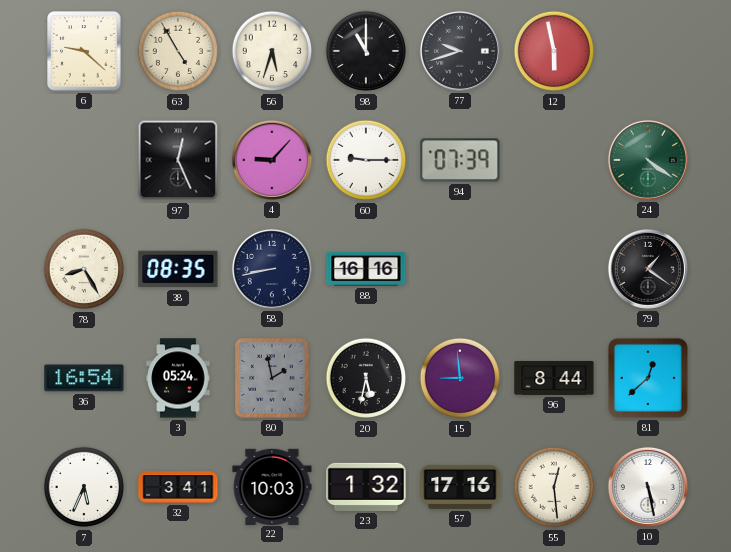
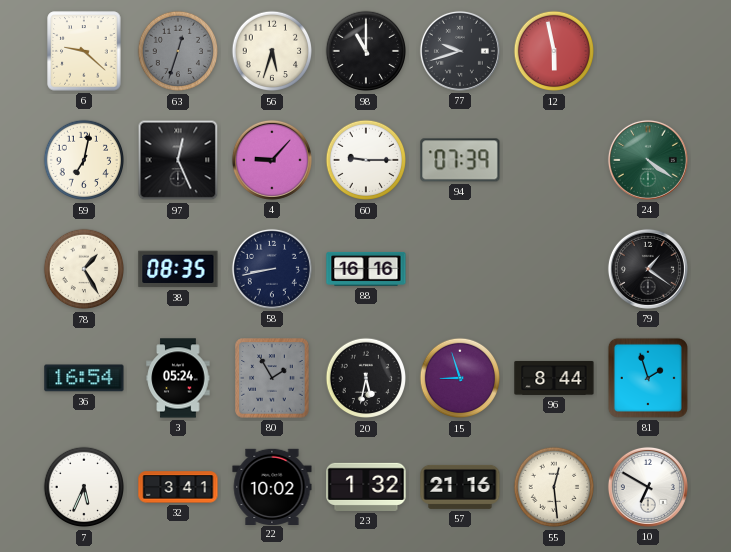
63: 4:55 -> 12:33
63 dial: cream -> grey
59: none -> 7:02
78: 8:25 -> 1:25
80: 1:58 -> 1:55
15: 8:59 -> 8:57
81: 12:38 -> 1:57
22: 10:03 -> 10:02
57: 17:16 -> 21:16
10: 5:28 -> 6:50
